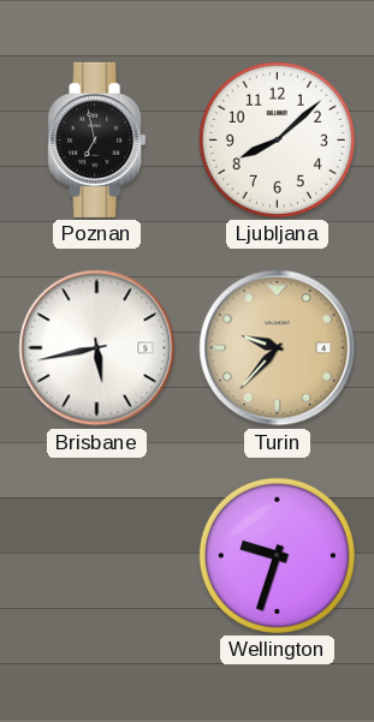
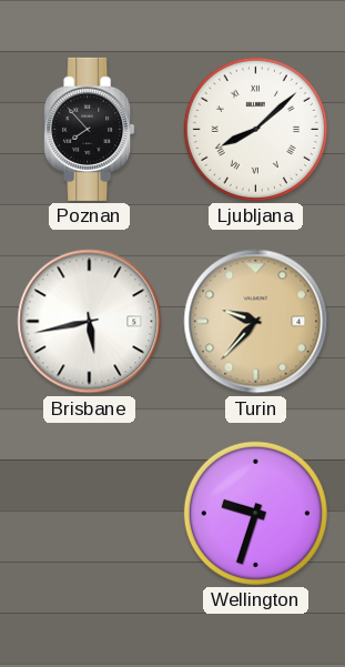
Poznan: 6:58 -> 7:53
Ljubljana numerals: Arabic -> Roman
